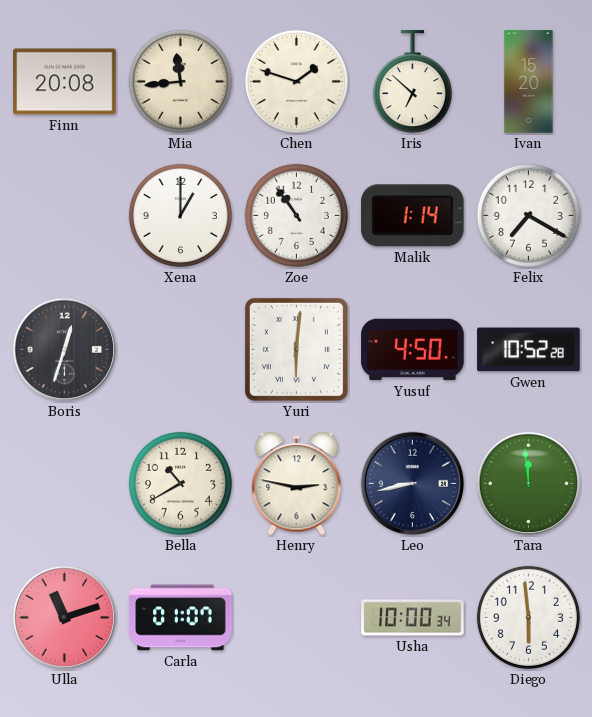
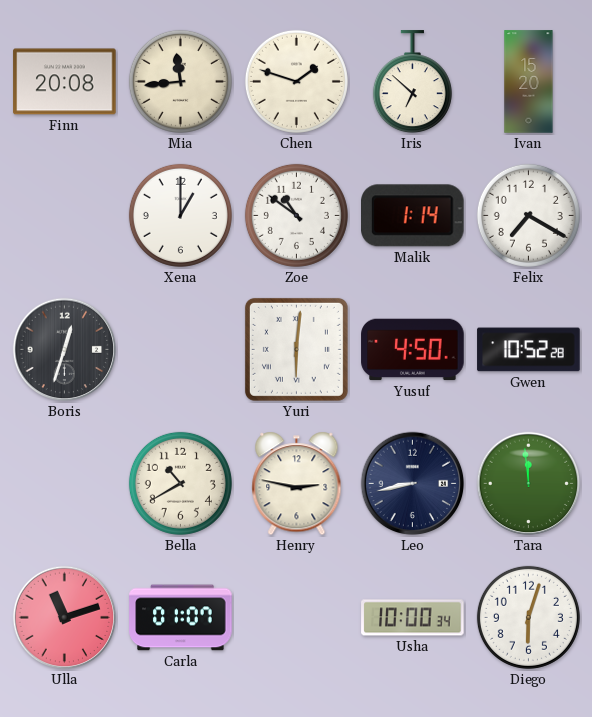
Zoe: 10:54 -> 10:51
Diego: 5:59 -> 6:03
